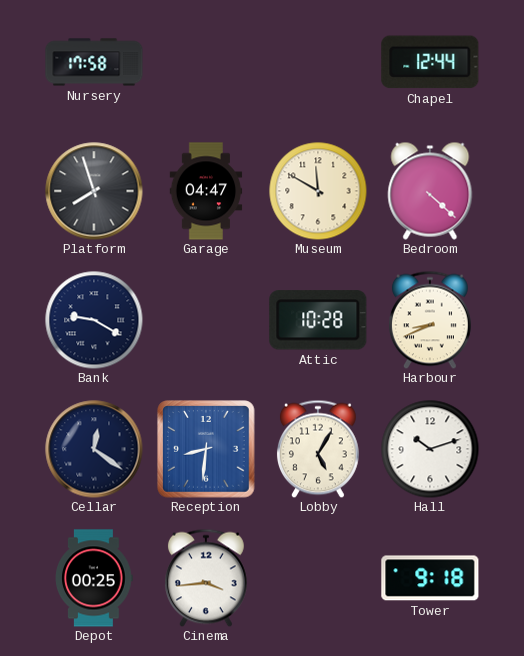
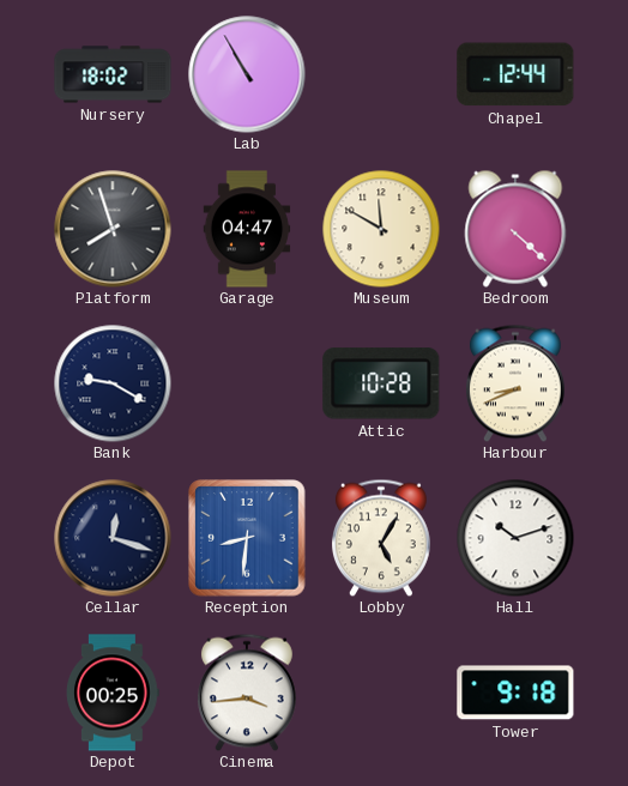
Nursery: 17:58 -> 18:02
Lab: none -> 10:55
Cellar: 12:21 -> 12:18
